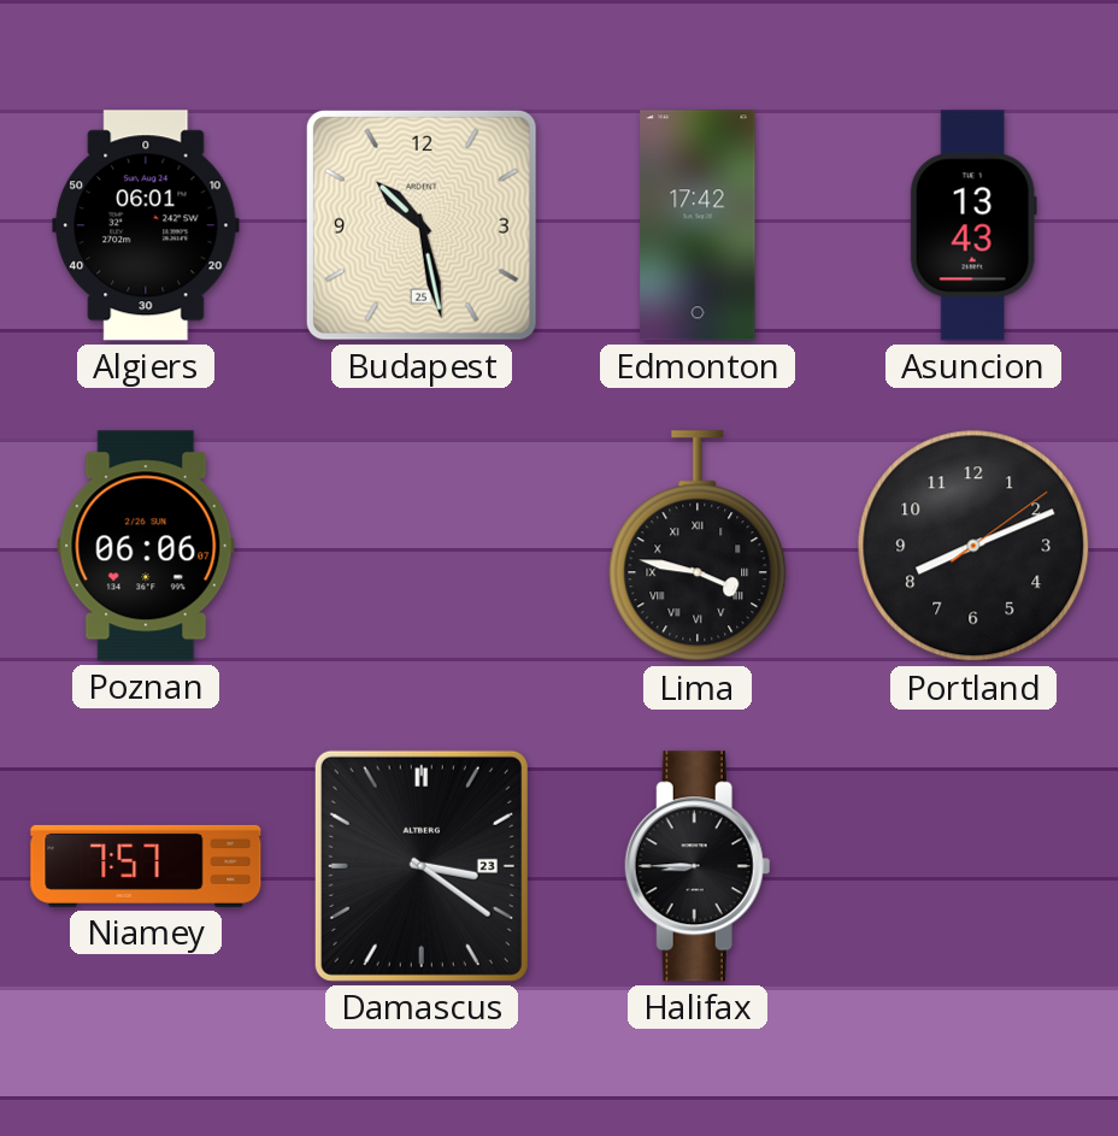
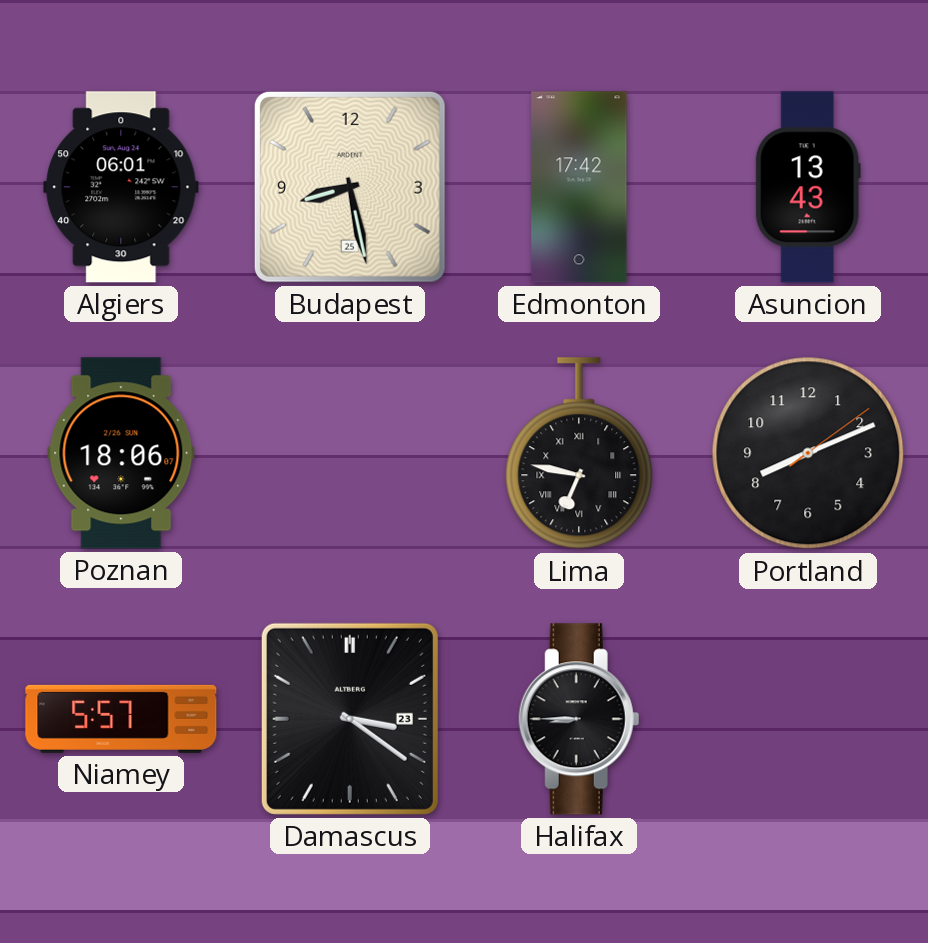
Budapest: 10:28 -> 8:28
Poznan: 06:06 -> 18:06
Lima: 3:47 -> 6:47
Niamey: 7:57 -> 5:57
